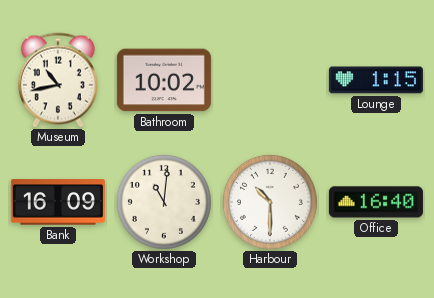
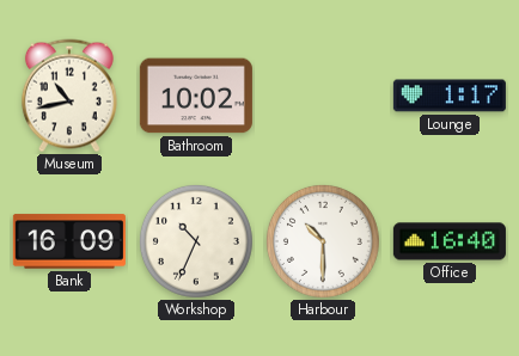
Lounge: 1:15 -> 1:17
Workshop: 11:01 -> 10:34
